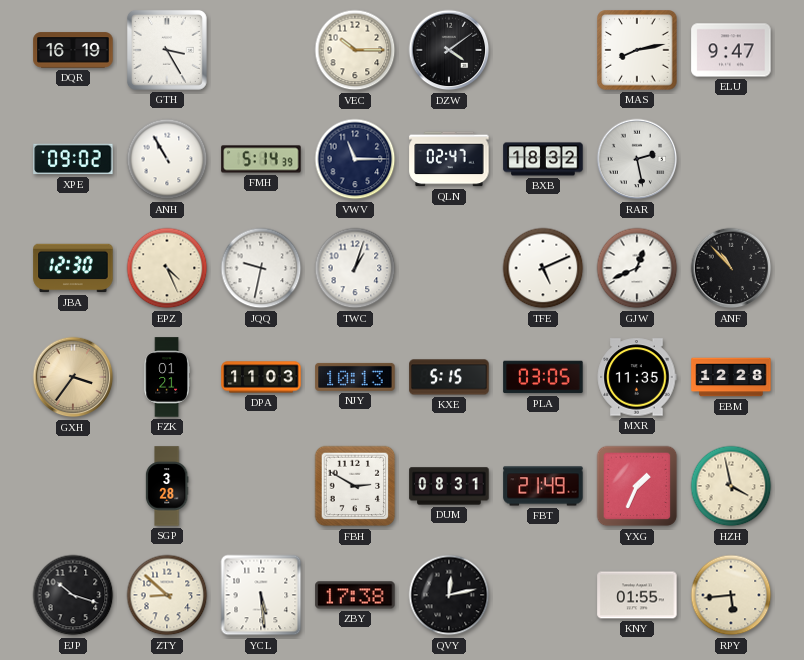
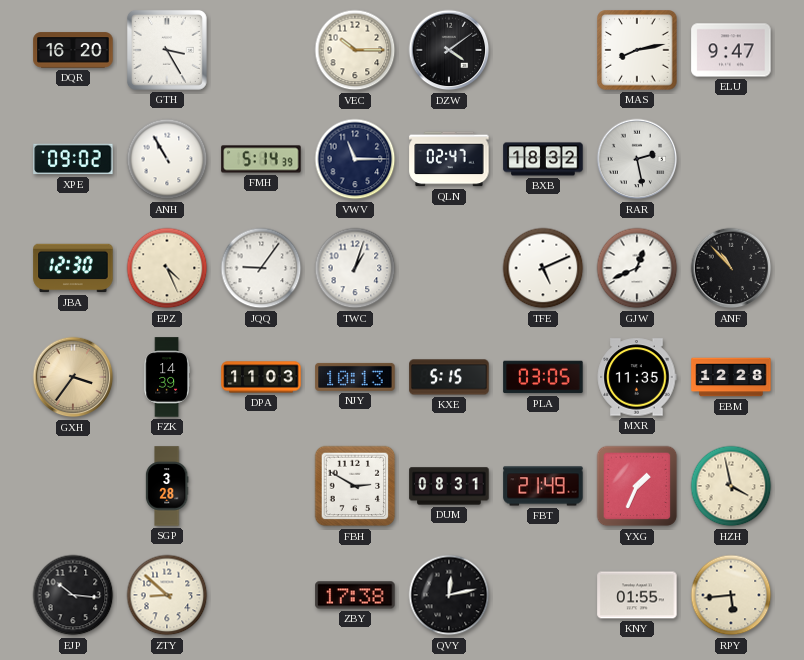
DQR: 16:19 -> 16:20
JQQ: 9:32 -> 9:06
FZK: 01:21 -> 14:39
EJP: 10:18 -> 10:16
YCL: 5:29 -> none
